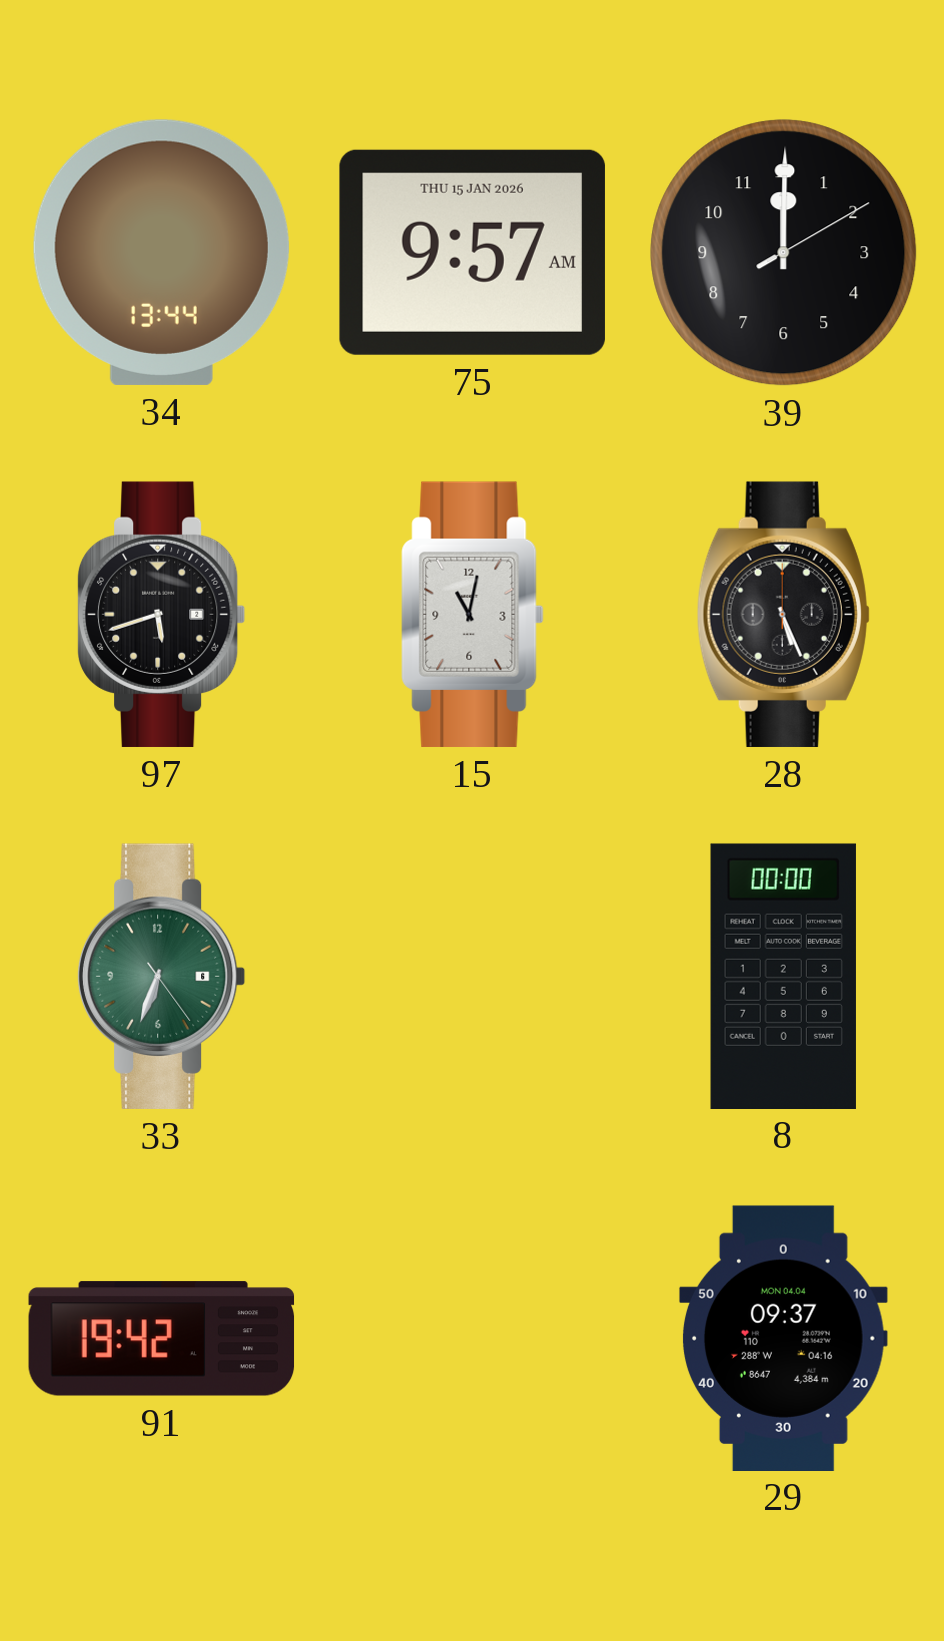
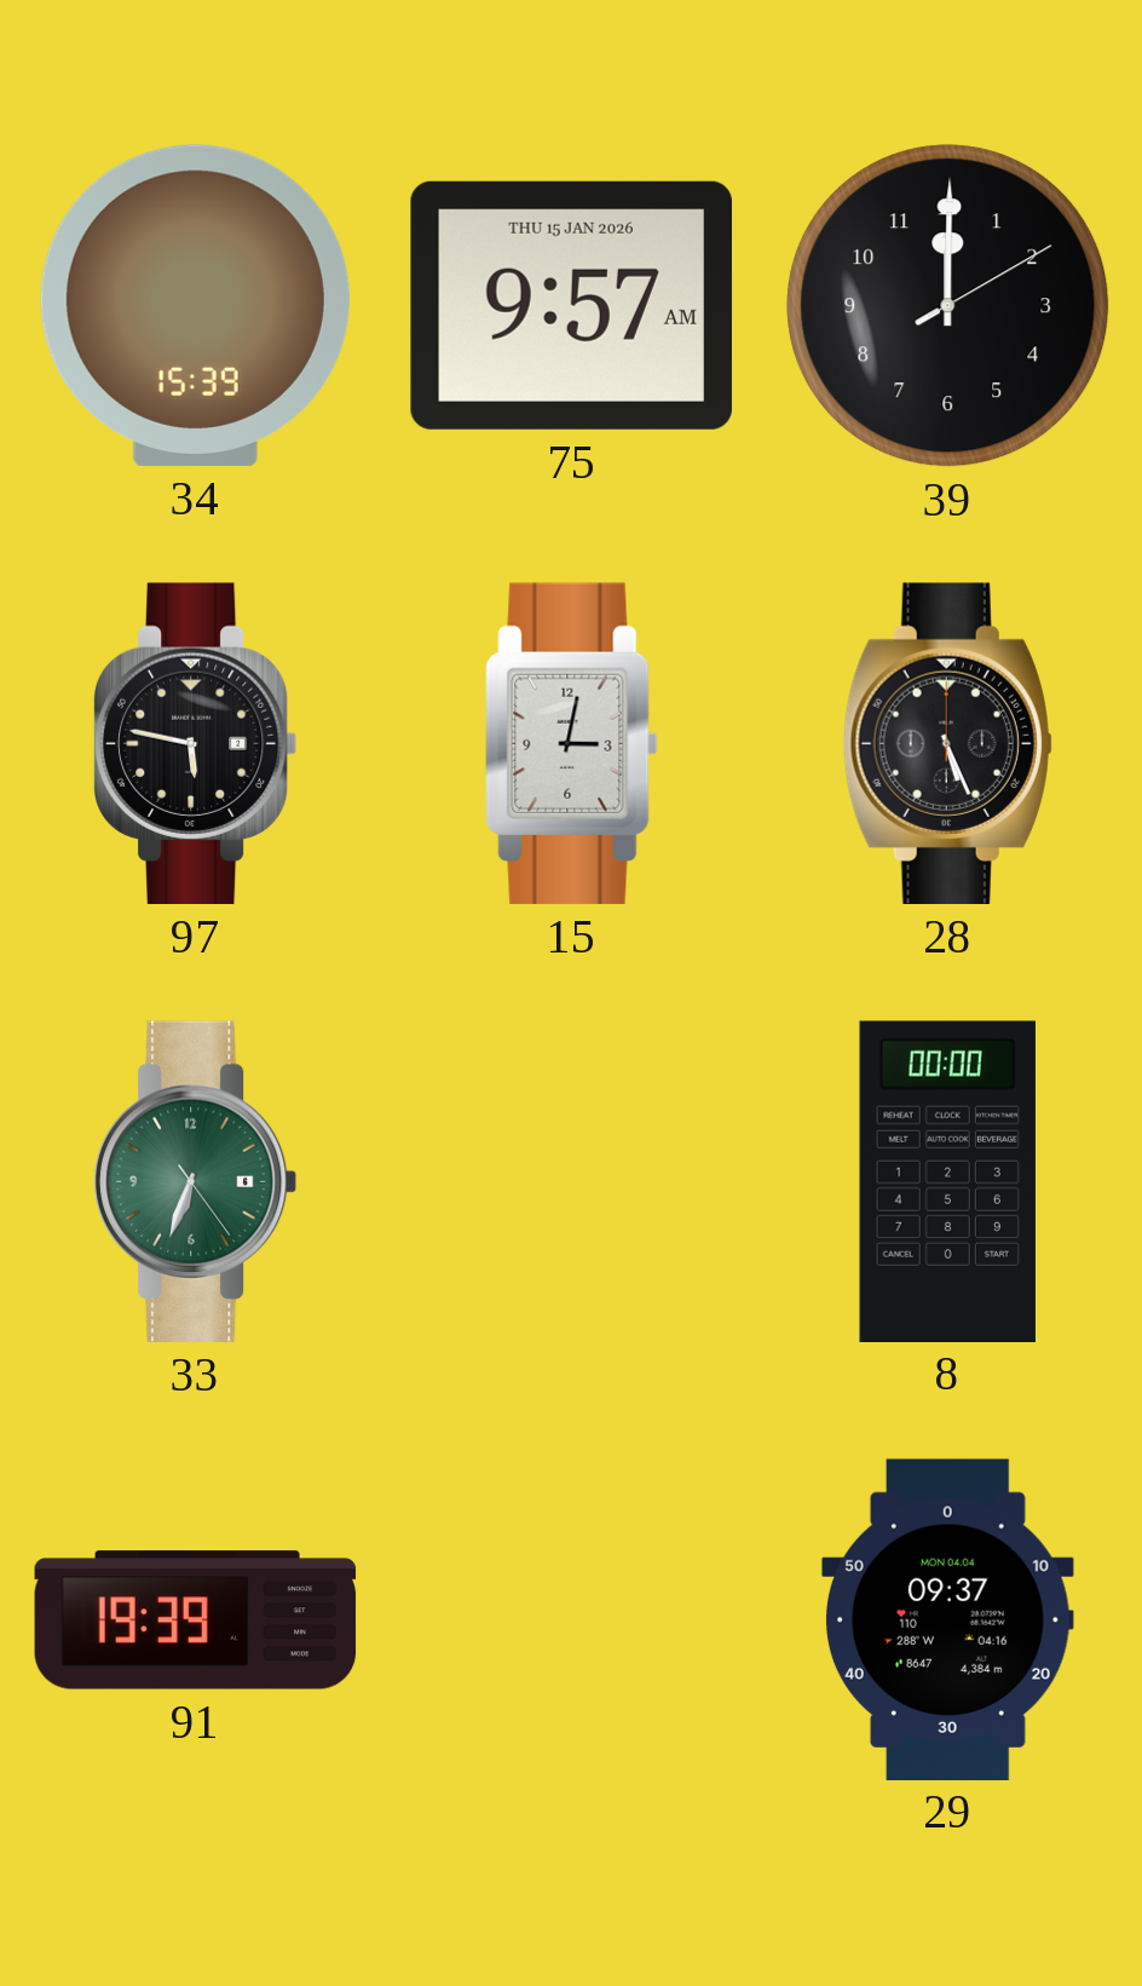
34: 13:44 -> 15:39
97: 5:42 -> 5:47
15: 11:02 -> 3:02
91: 19:42 -> 19:39
